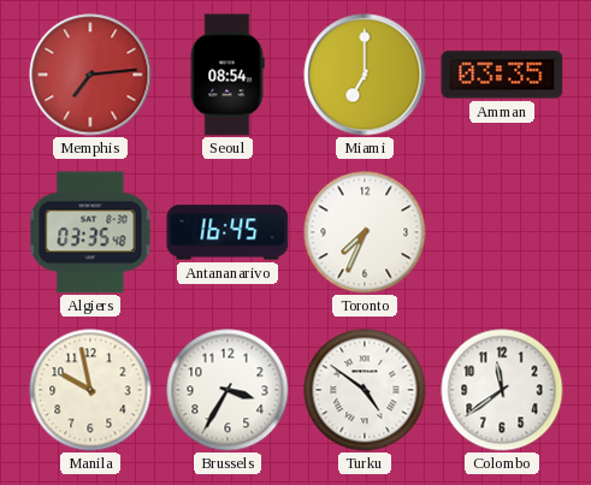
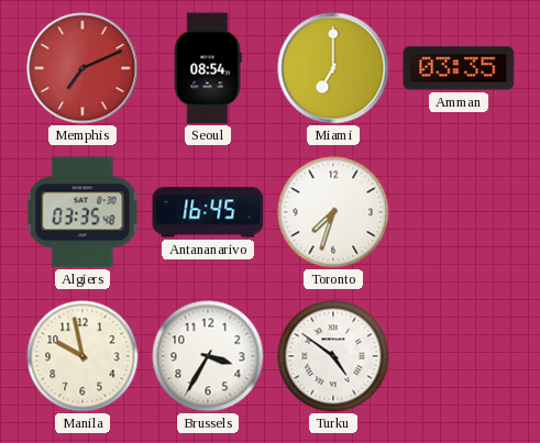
Memphis: 7:14 -> 7:11
Toronto: 7:34 -> 7:33
Colombo: 11:39 -> none
